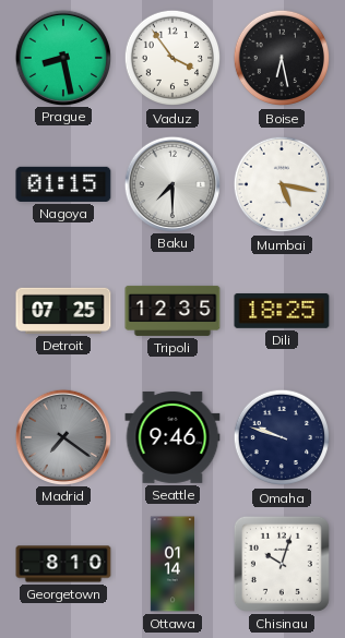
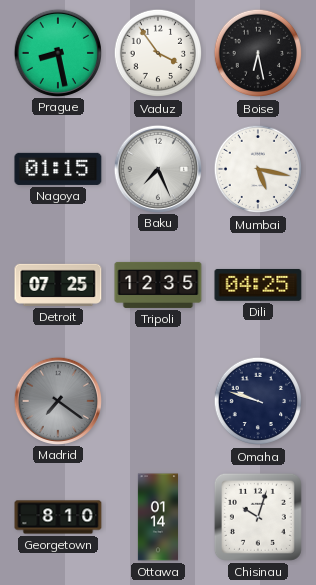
Baku: 7:30 -> 7:26
Dili: 18:25 -> 04:25
Seattle: 9:46 -> none
